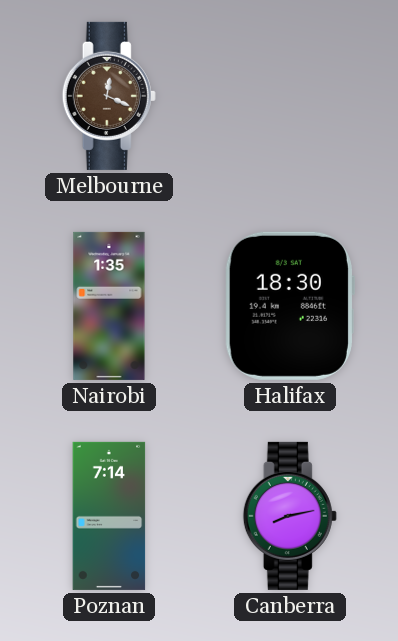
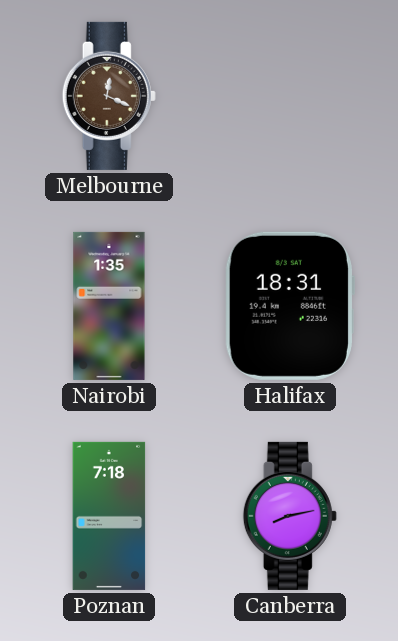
Halifax: 18:30 -> 18:31
Poznan: 7:14 -> 7:18
